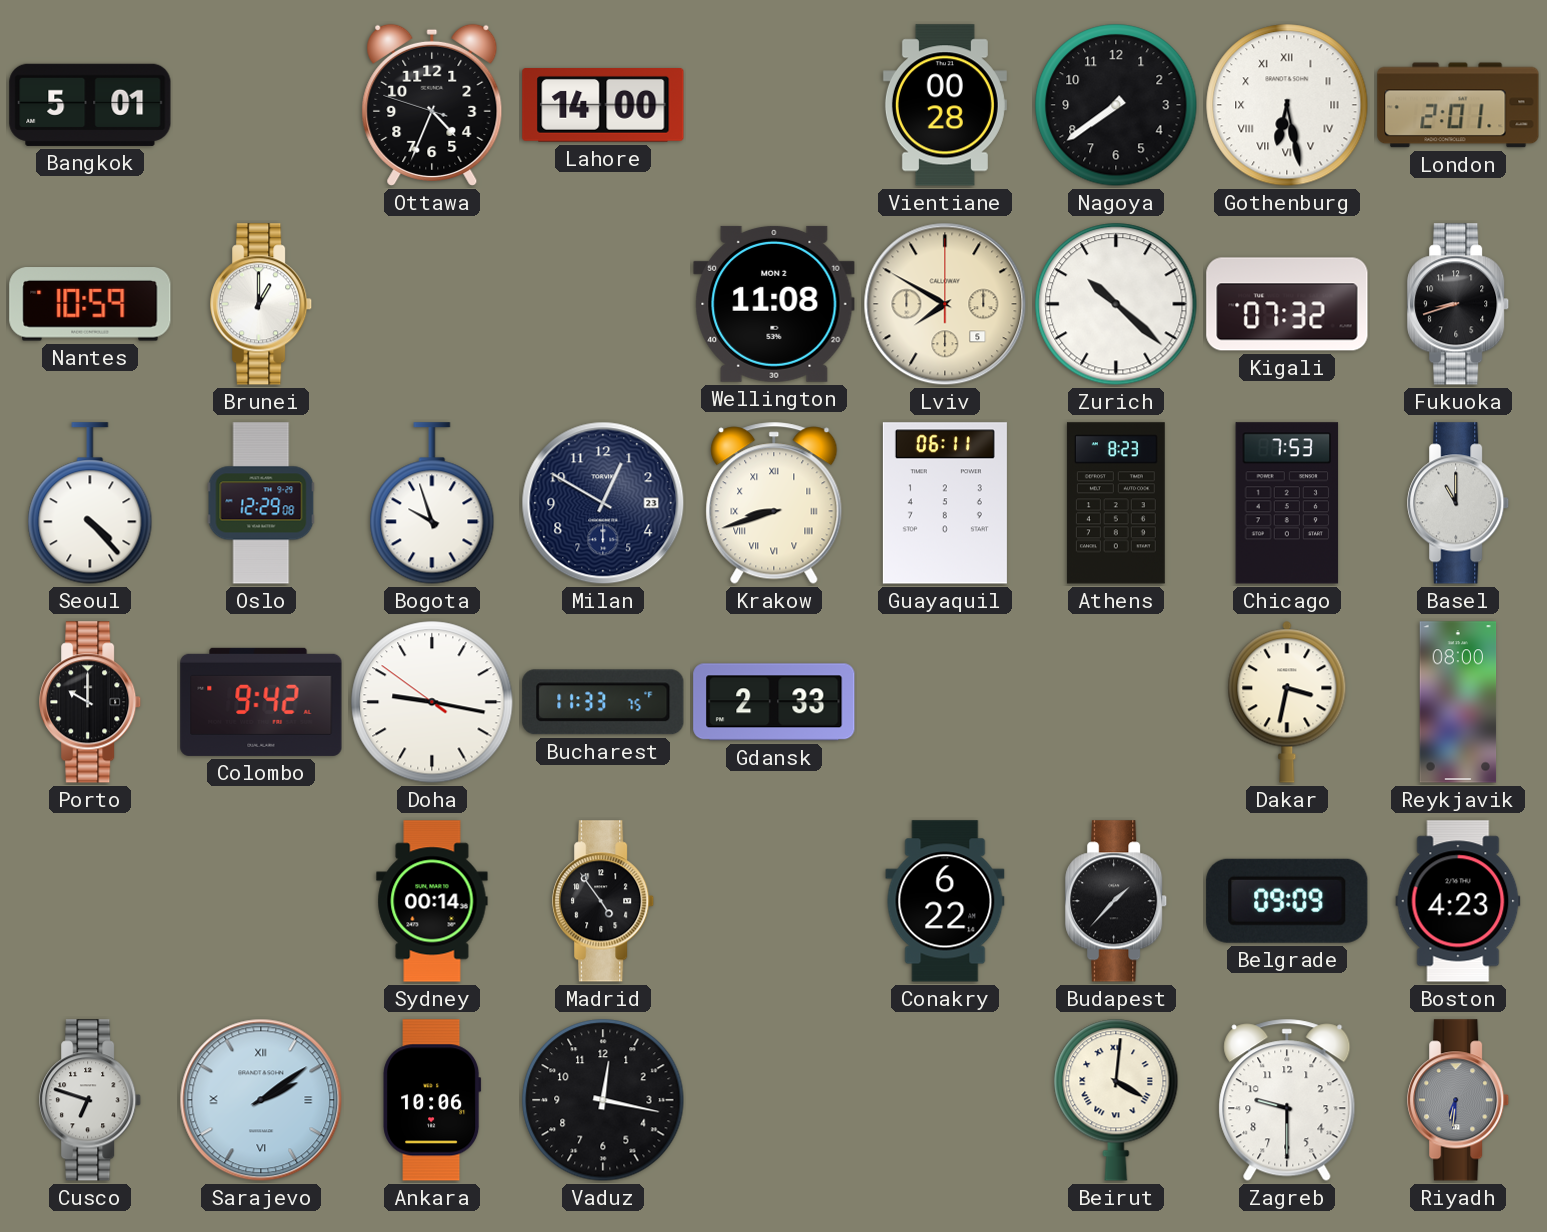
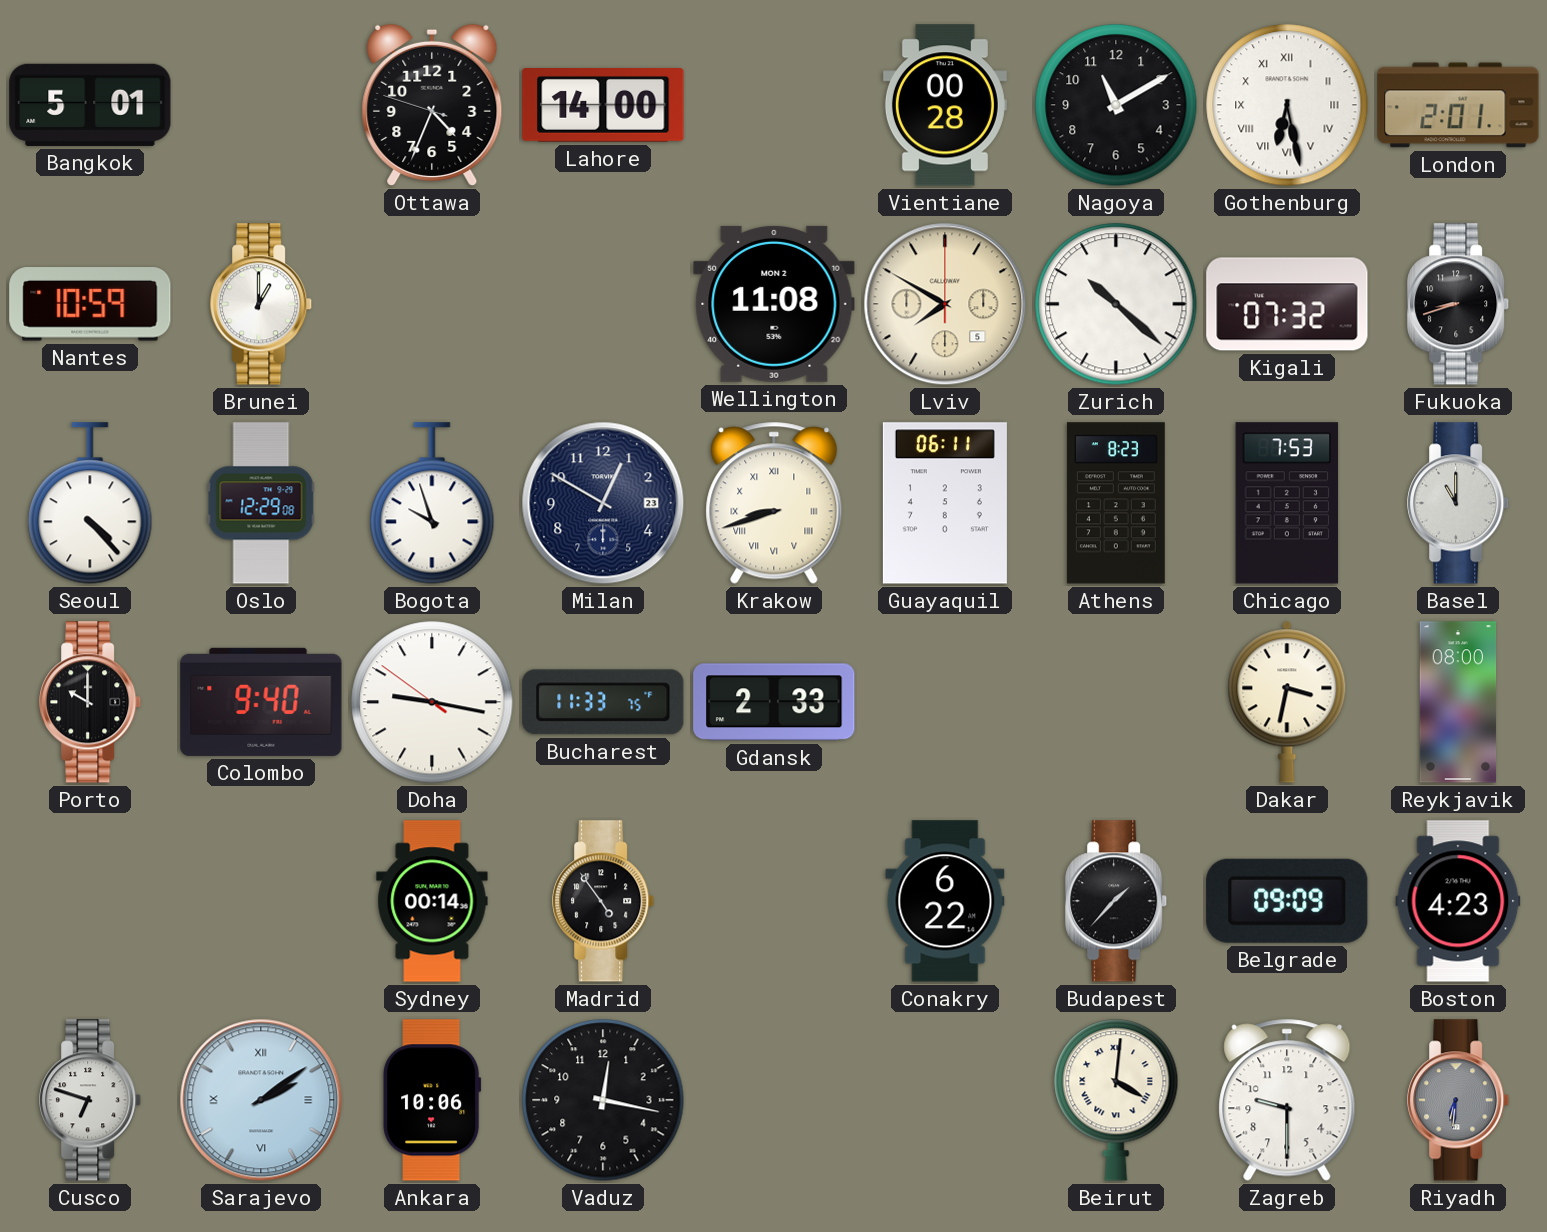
Nagoya: 7:39 -> 11:10
Colombo: 9:42 -> 9:40
